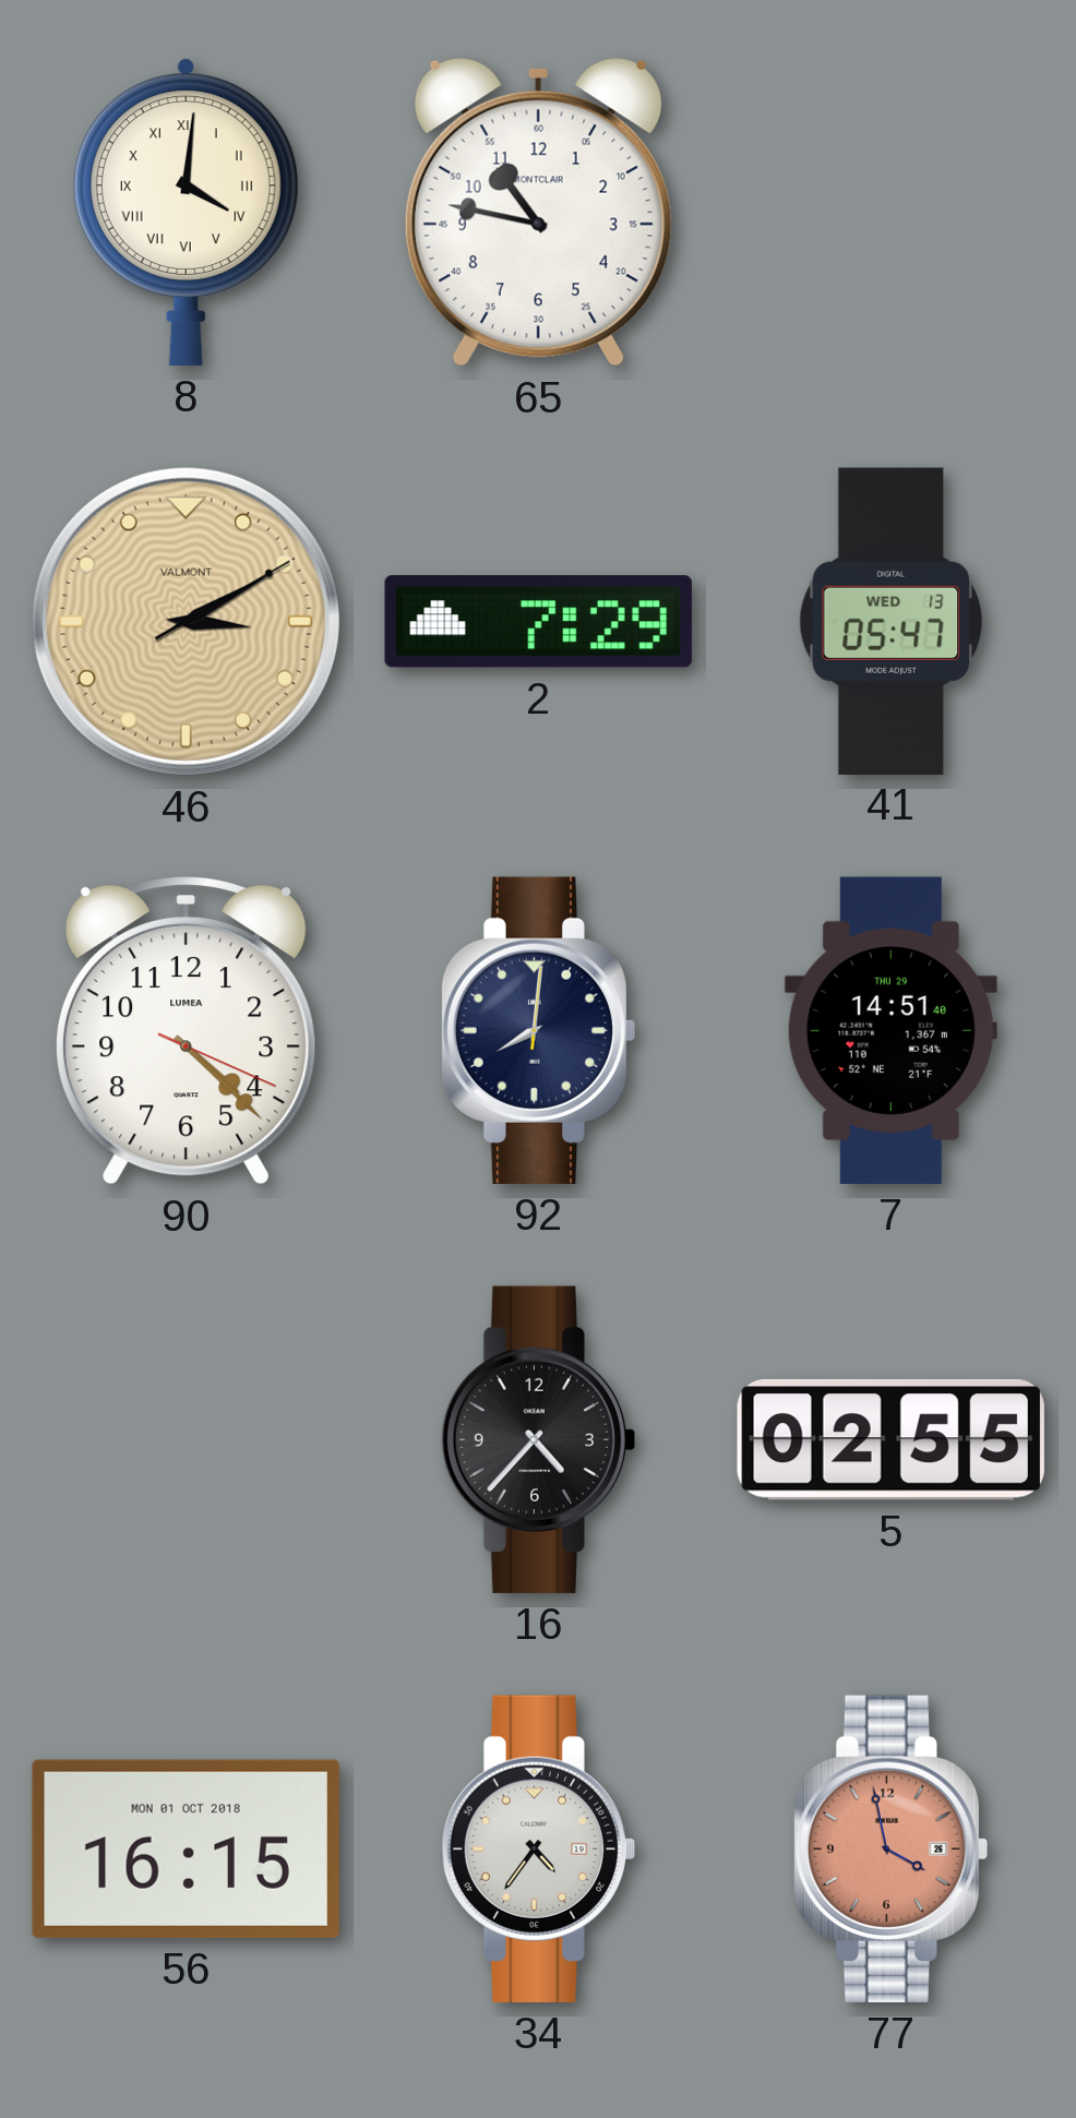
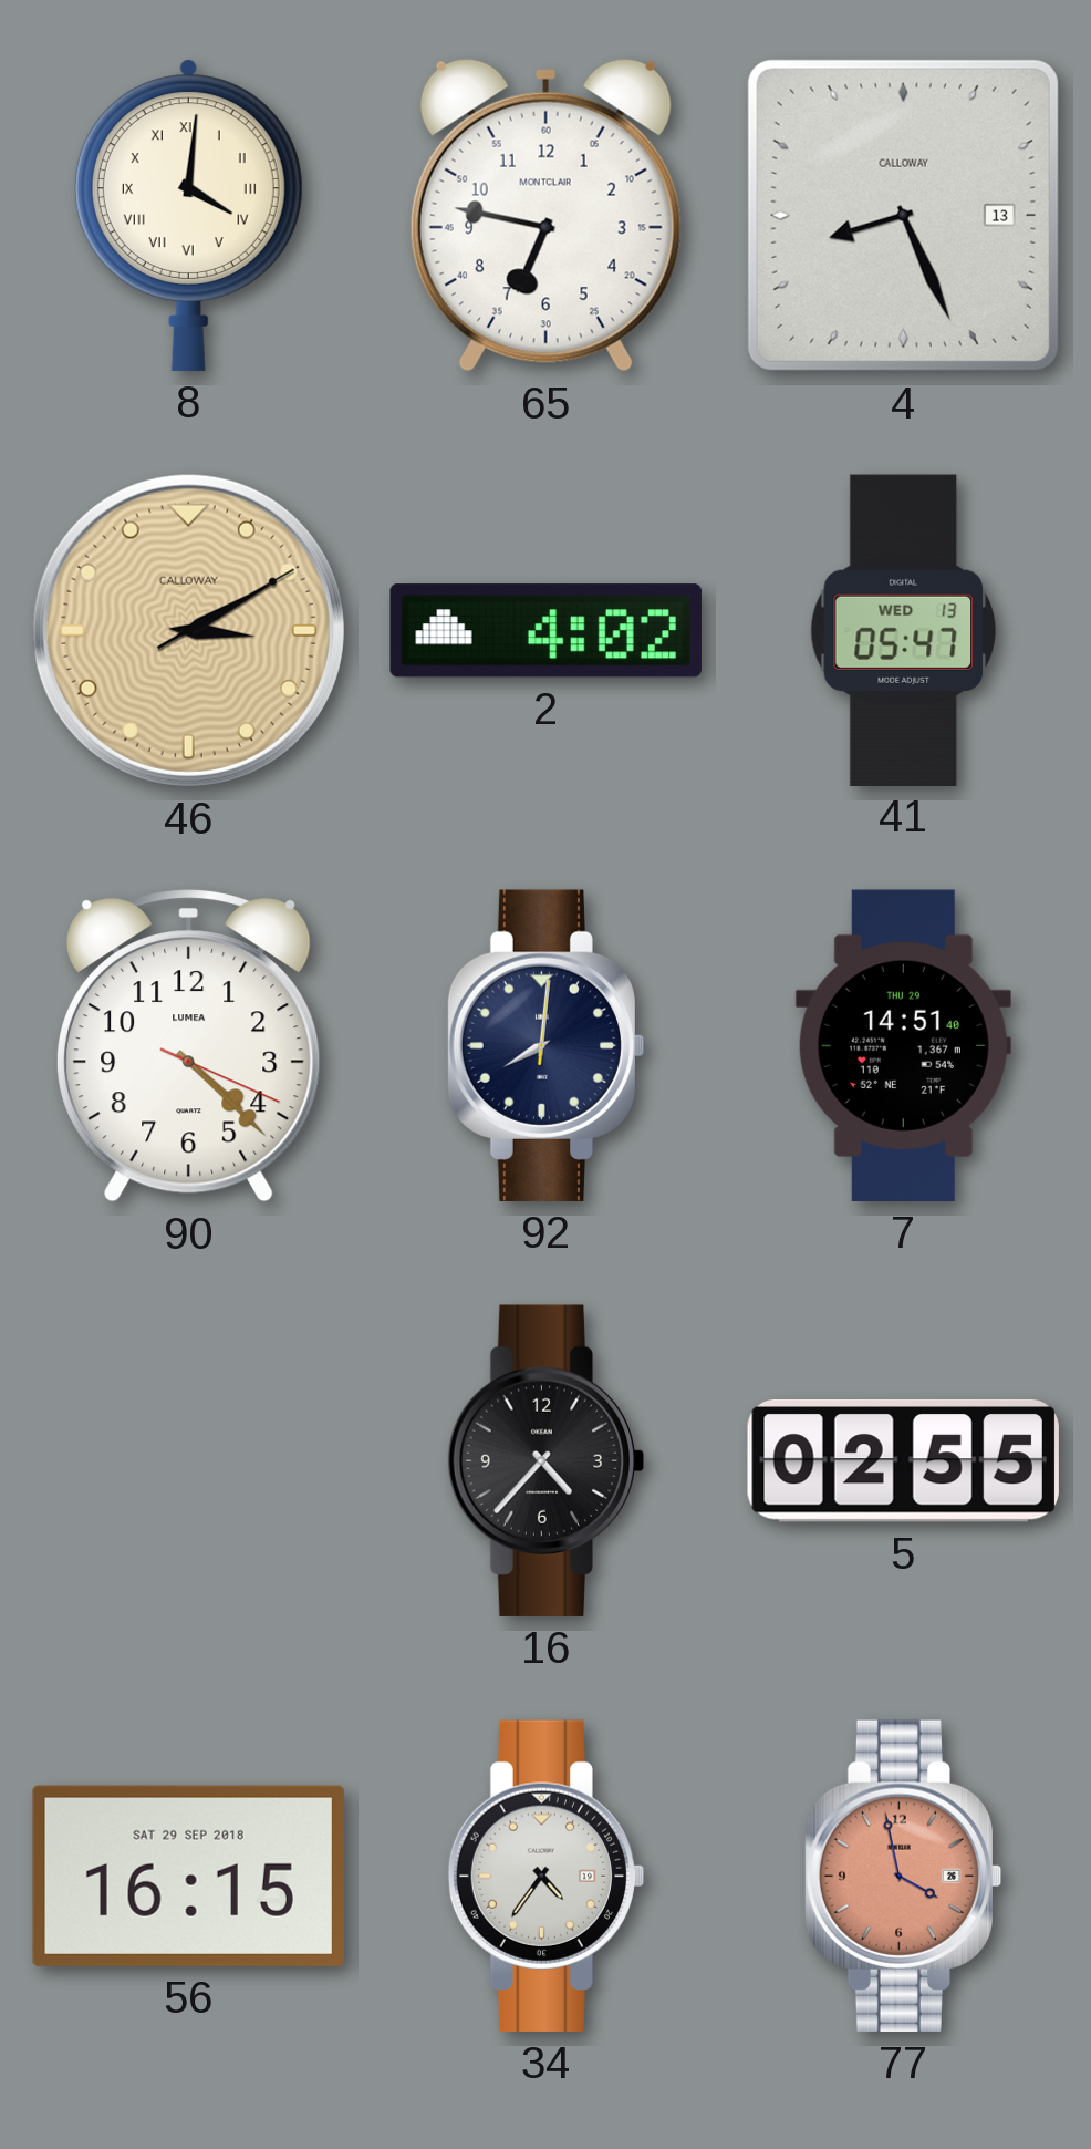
65: 10:47 -> 6:47
4: none -> 8:26
46 brand: VALMONT -> CALLOWAY
2: 7:29 -> 4:02
56 date: MON 01 OCT 2018 -> SAT 29 SEP 2018
